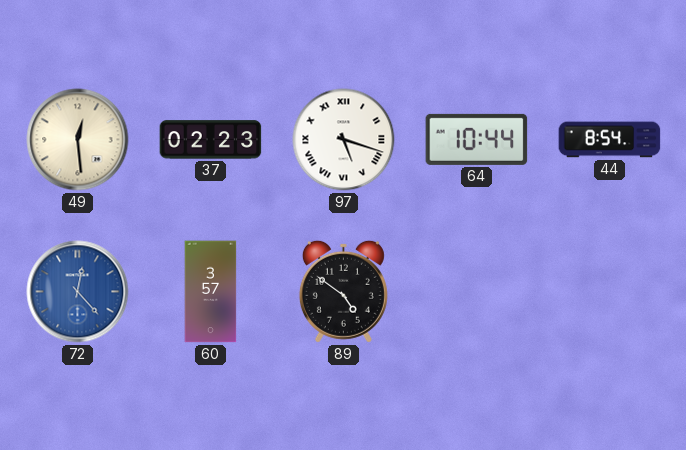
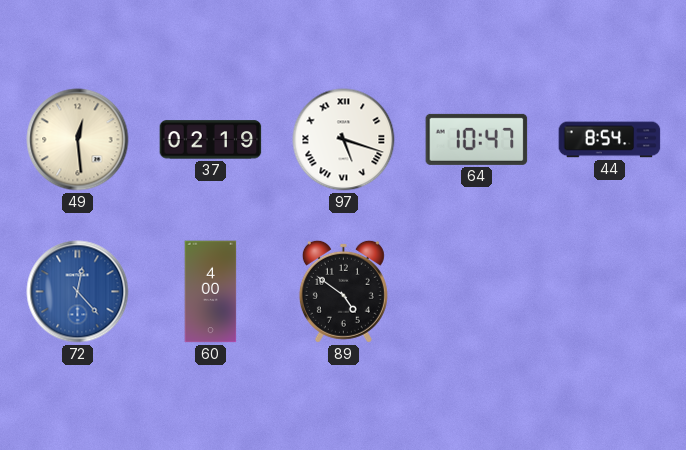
37: 02:23 -> 02:19
64: 10:44 -> 10:47
60: 3:57 -> 4:00
